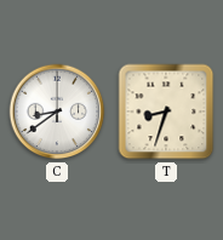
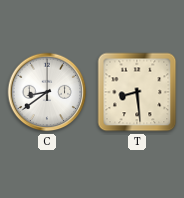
T: 8:33 -> 8:29
